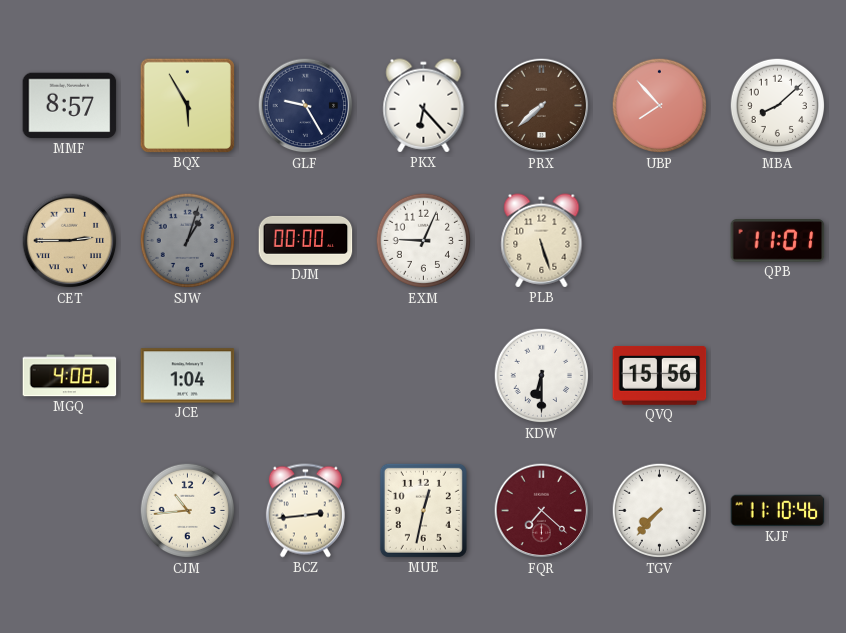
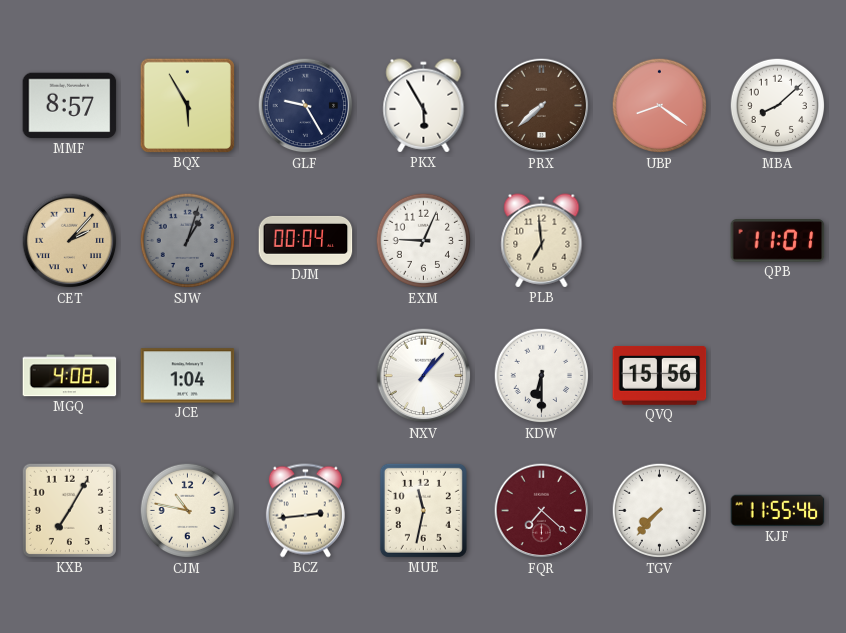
PKX: 6:23 -> 5:55
UBP: 7:53 -> 8:21
CET: 2:45 -> 2:07
DJM: 00:00 -> 00:04
PLB: 5:27 -> 6:59
NXV: none -> 1:07
KXB: none -> 7:05
CJM: 10:44 -> 10:47
MUE: 12:32 -> 11:32
KJF: 11:10 -> 11:55
